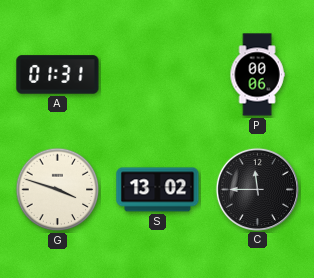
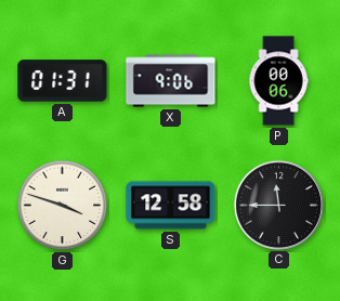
X: none -> 9:06
S: 13:02 -> 12:58
